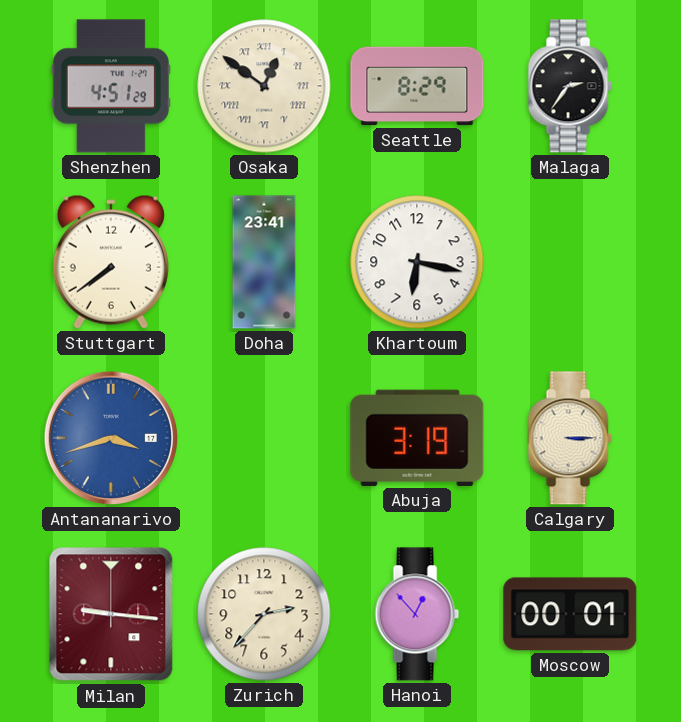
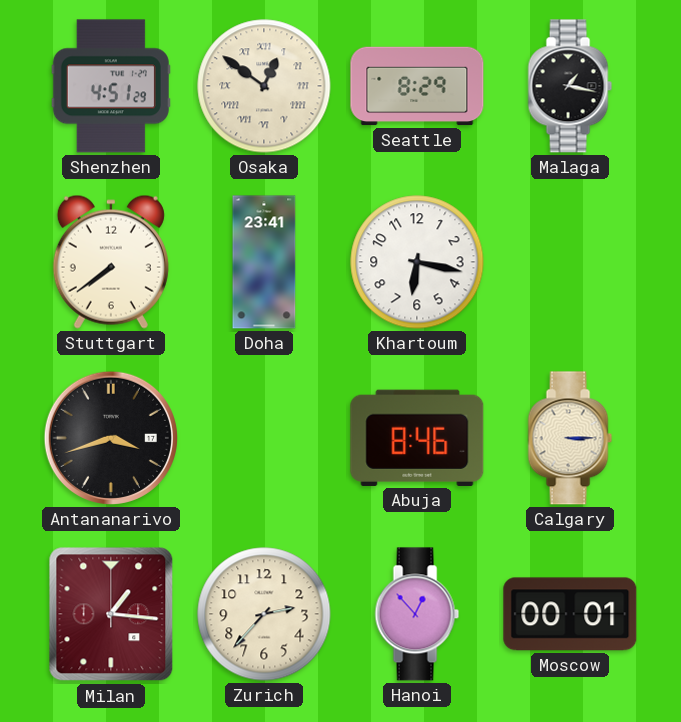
Malaga: 2:36 -> 1:17
Antananarivo dial: blue -> black
Abuja: 3:19 -> 8:46
Milan: 9:16 -> 1:16
